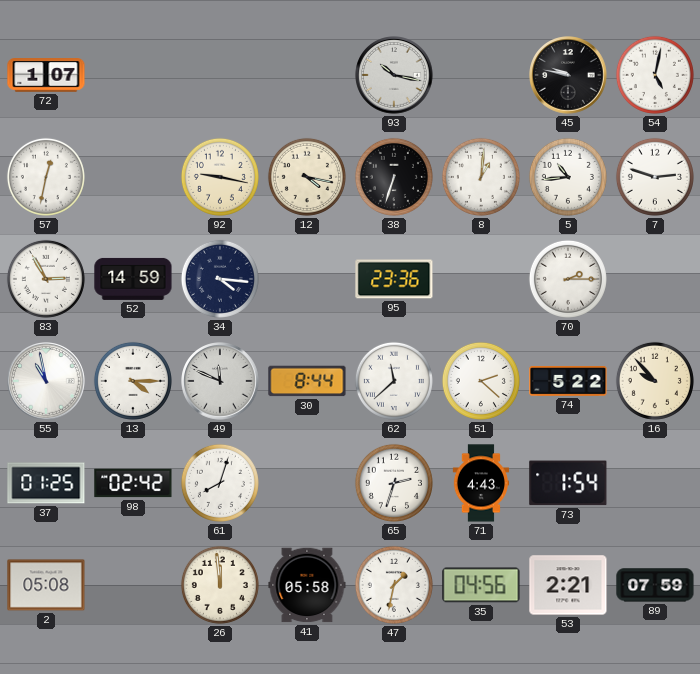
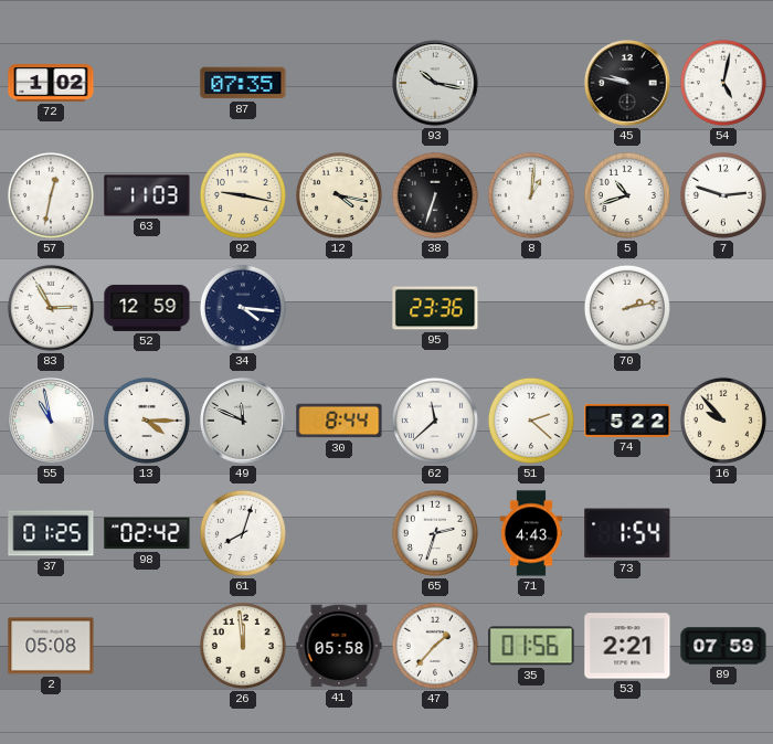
72: 1:07 -> 1:02
87: none -> 07:35
63: none -> 11:03
5: 10:44 -> 10:42
52: 14:59 -> 12:59
70: 2:15 -> 2:13
47: 1:32 -> 1:37
35: 04:56 -> 01:56
